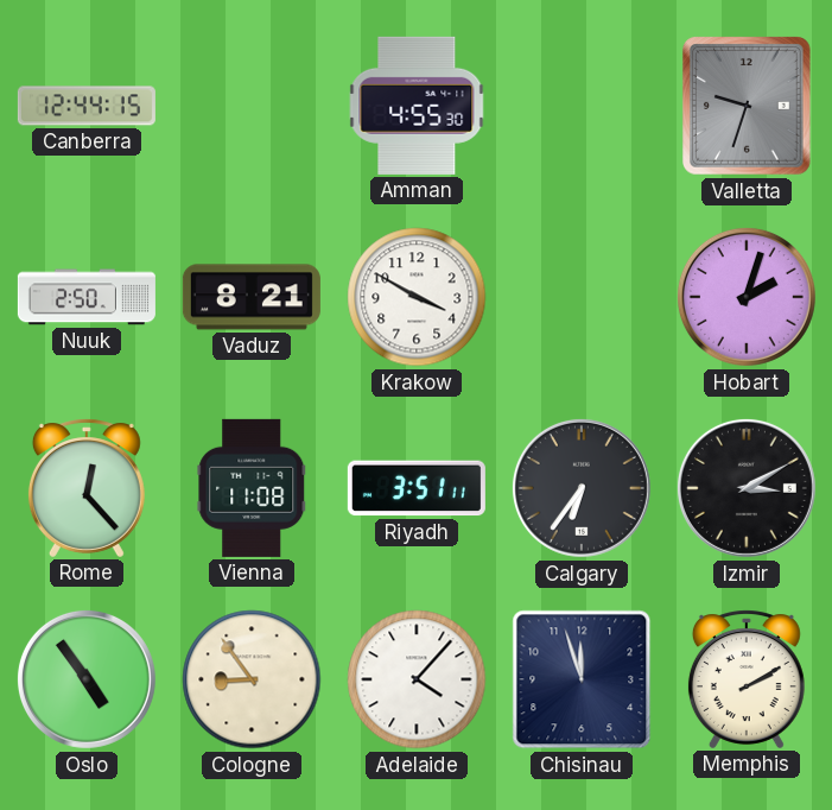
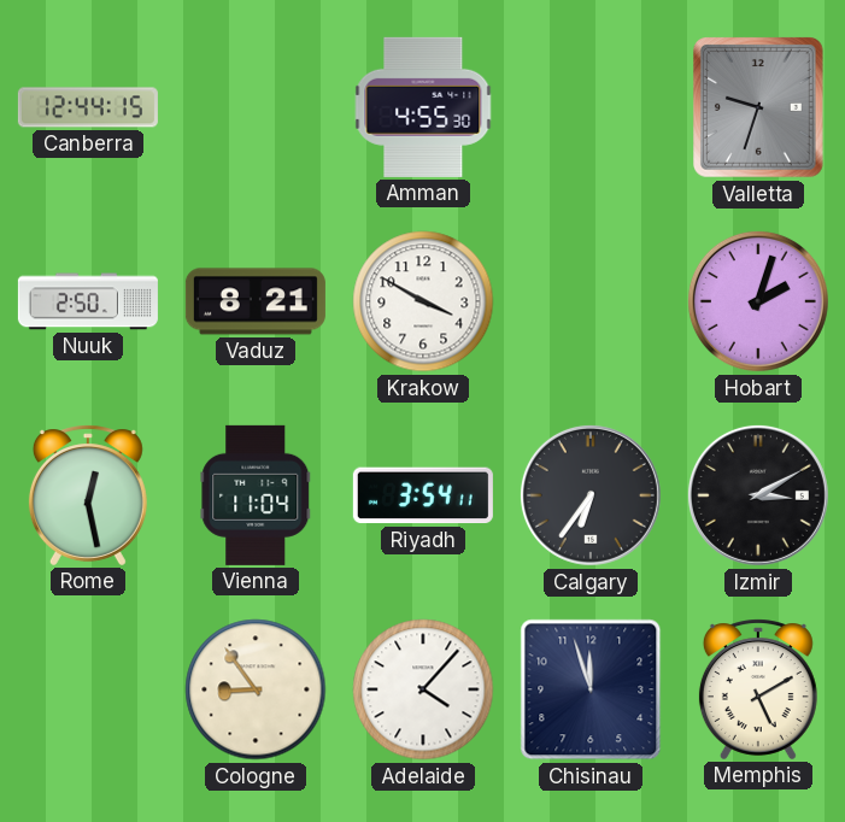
Rome: 12:23 -> 12:28
Vienna: 11:08 -> 11:04
Riyadh: 3:51 -> 3:54
Oslo: 4:54 -> none
Memphis: 2:10 -> 5:10
